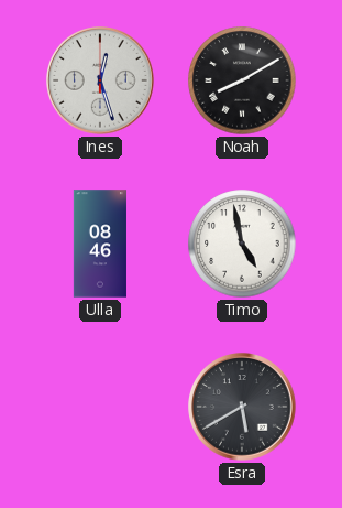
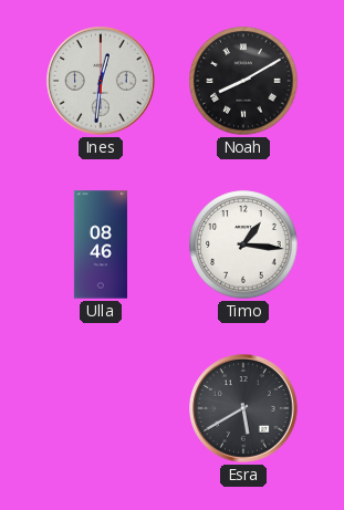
Ines: 12:27 -> 12:31
Timo: 4:58 -> 1:16
